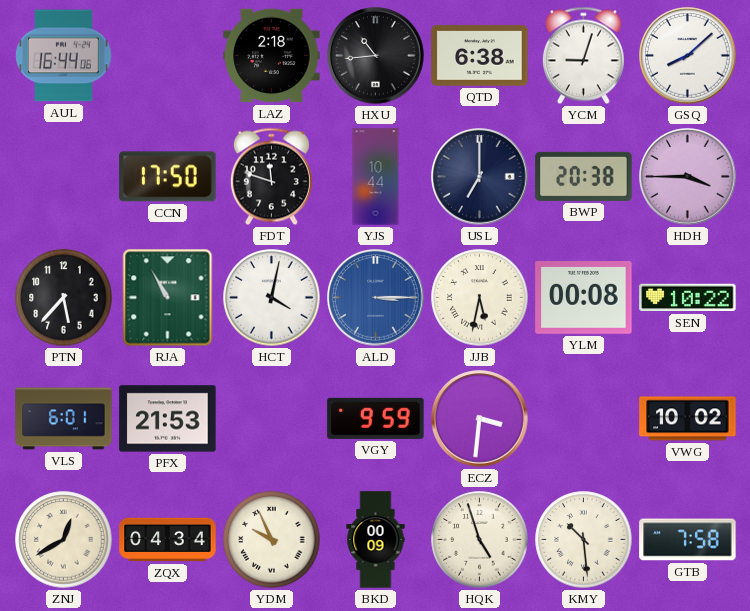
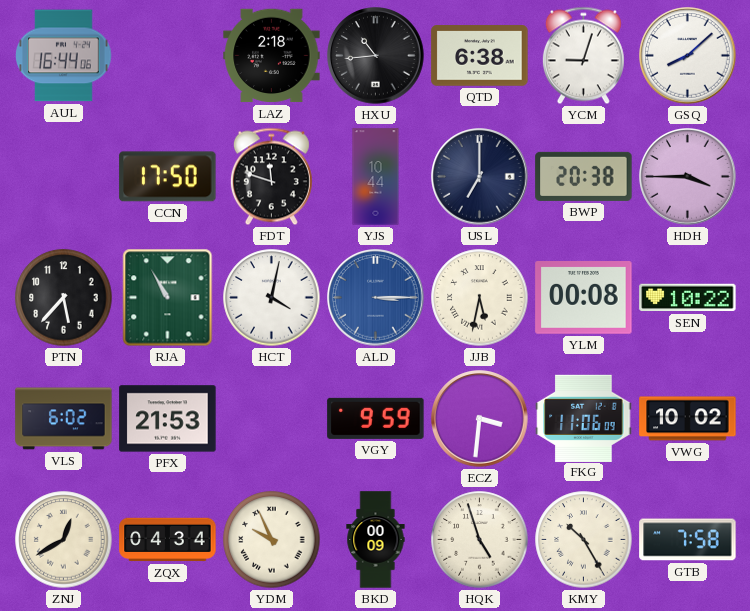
VLS: 6:01 -> 6:02
FKG: none -> 11:06
KMY: 10:29 -> 10:25
